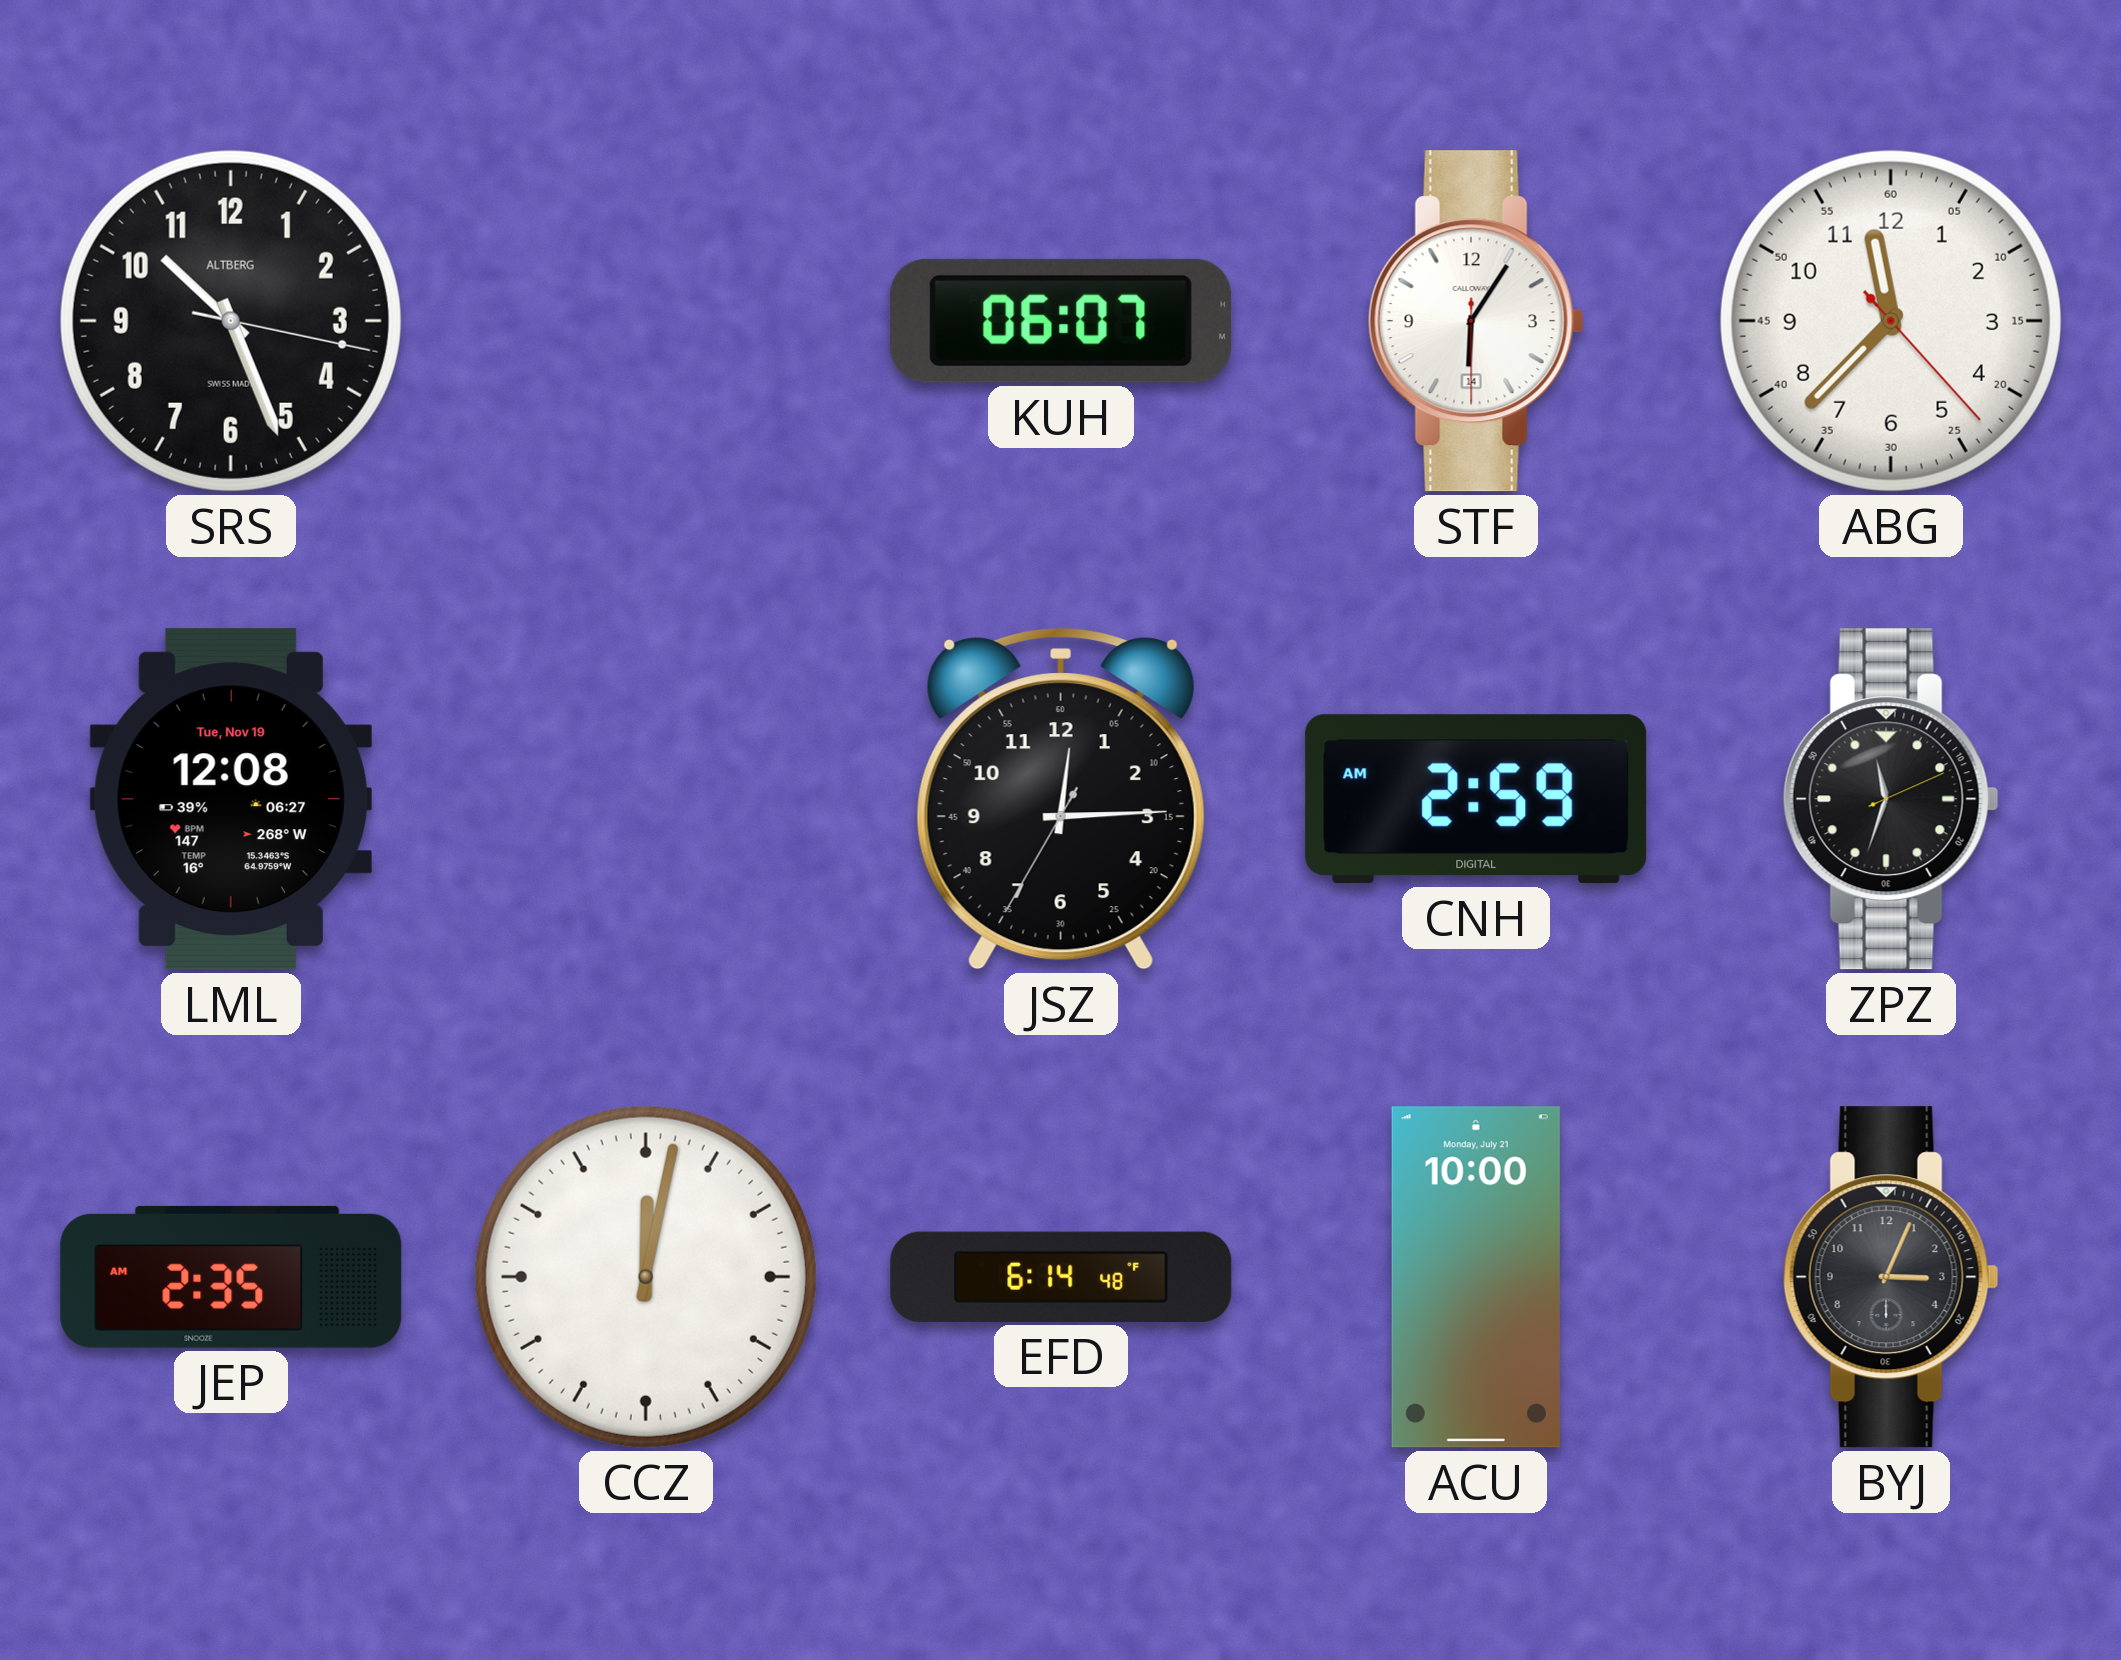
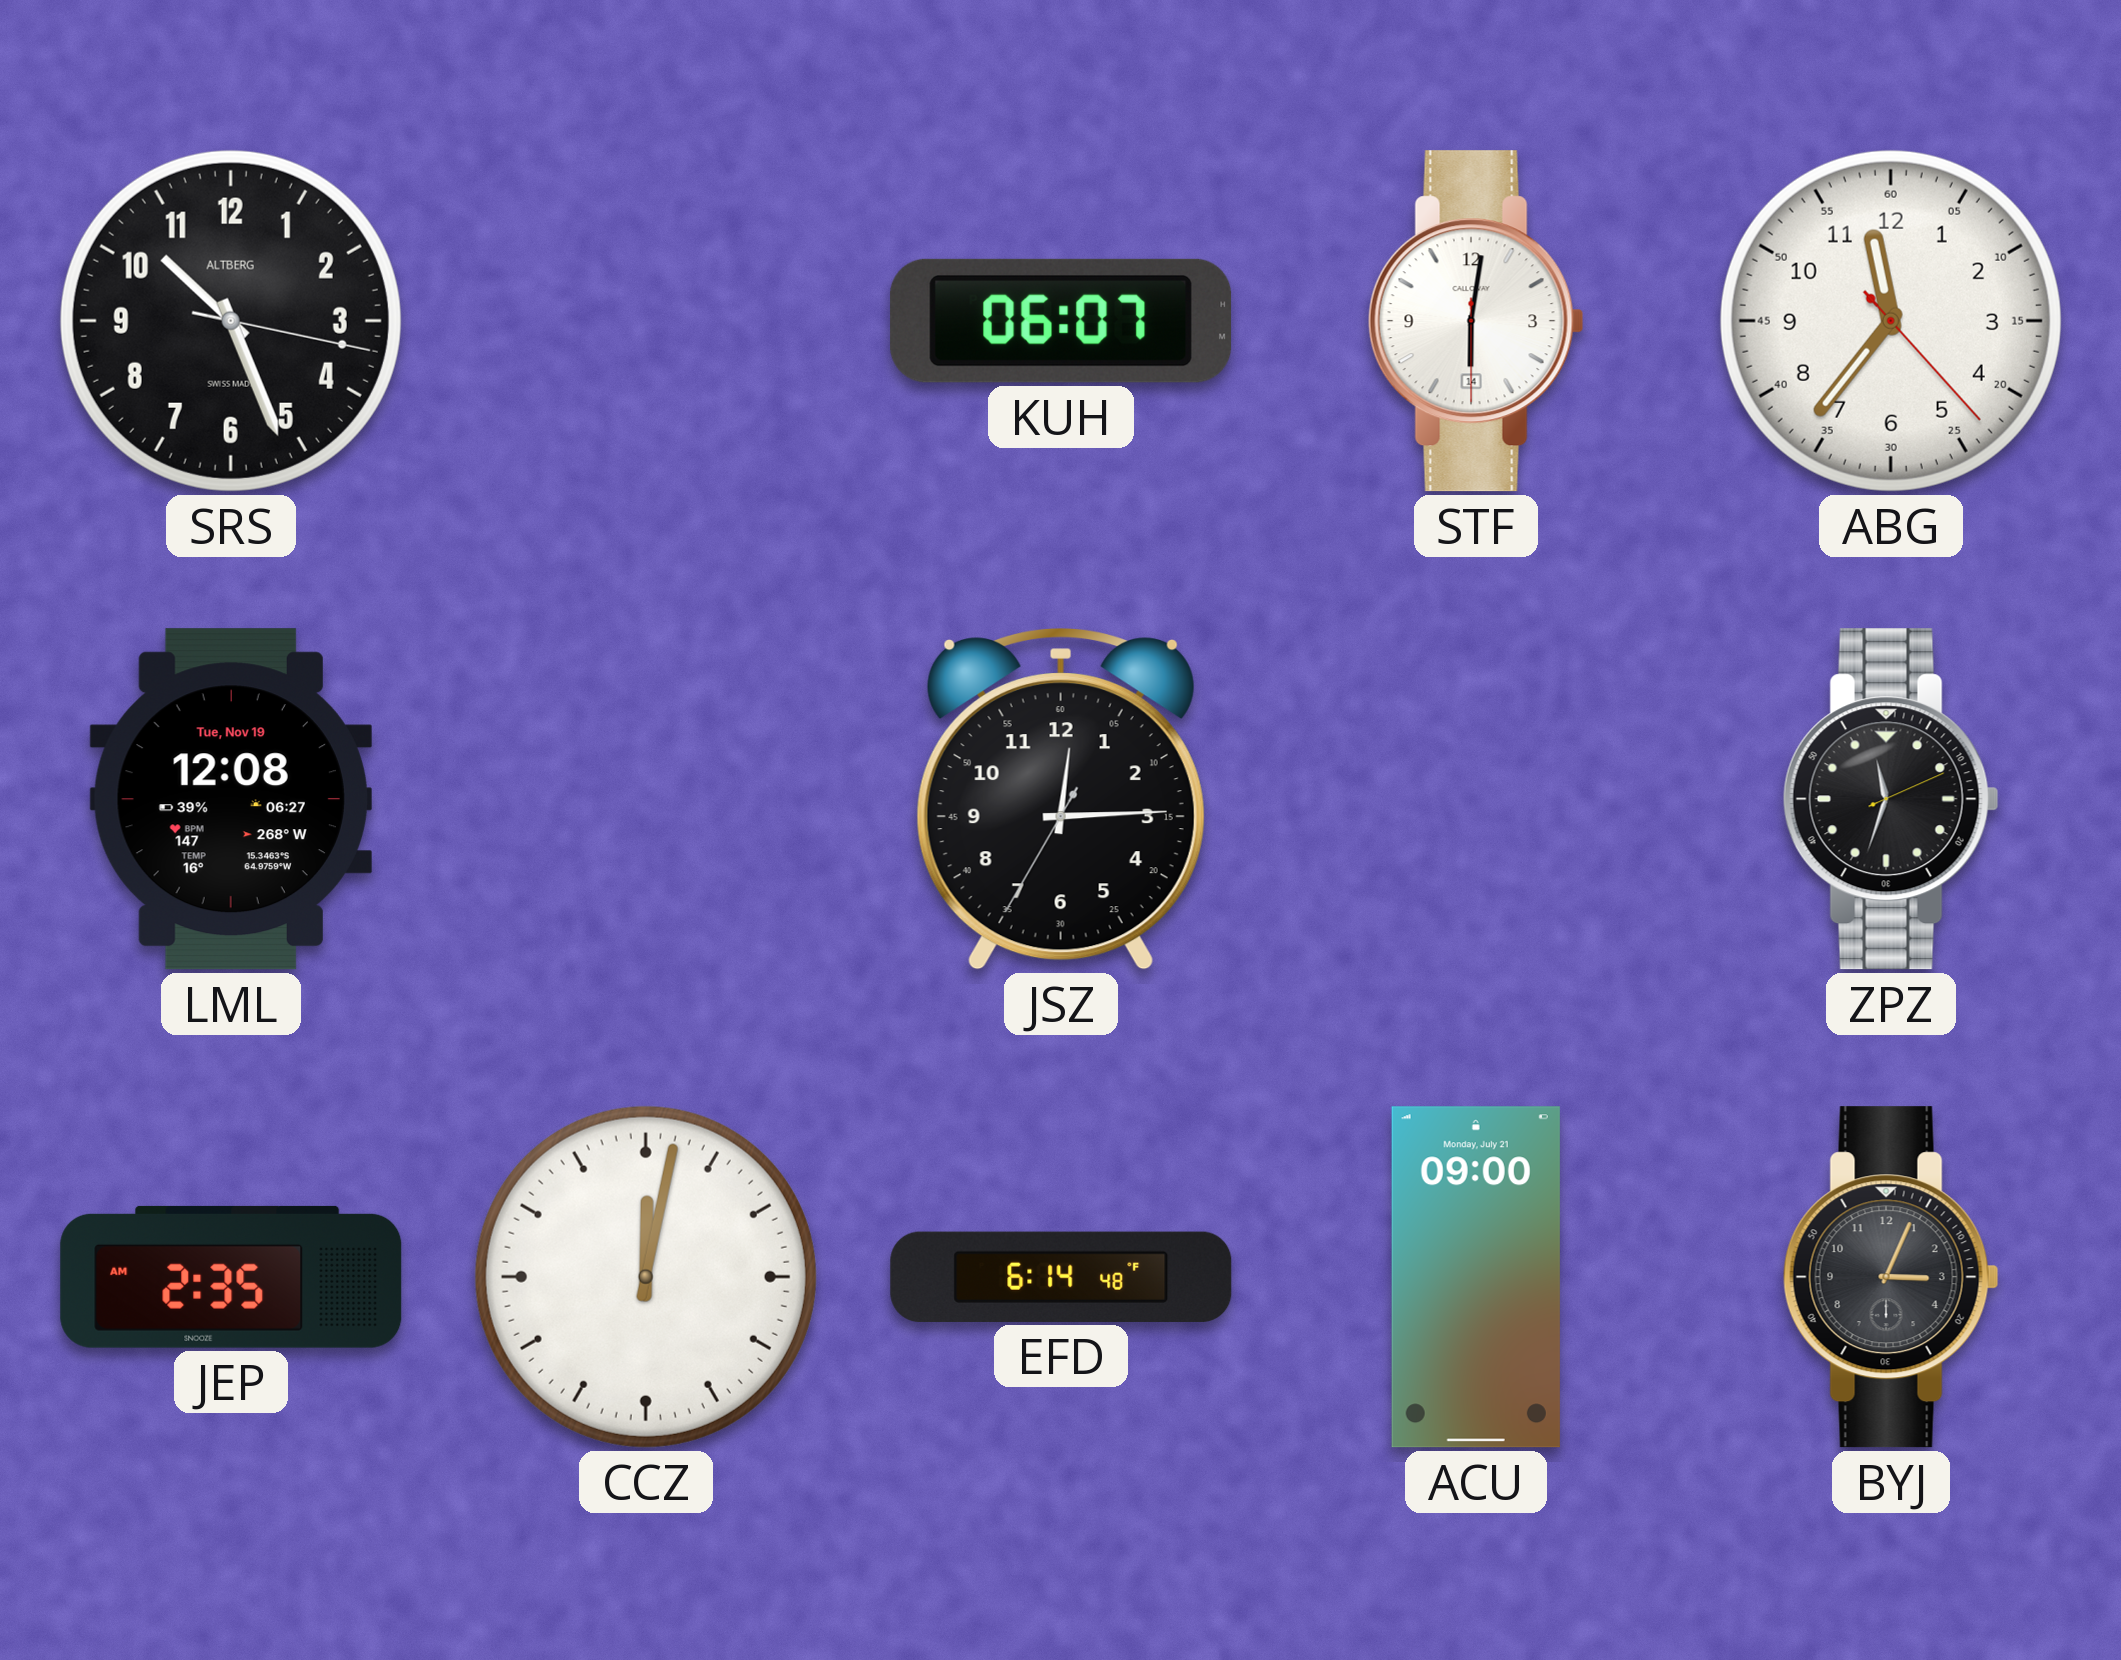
STF: 6:05 -> 6:01
ABG: 11:37 -> 11:36
CNH: 2:59 -> none
ACU: 10:00 -> 09:00
